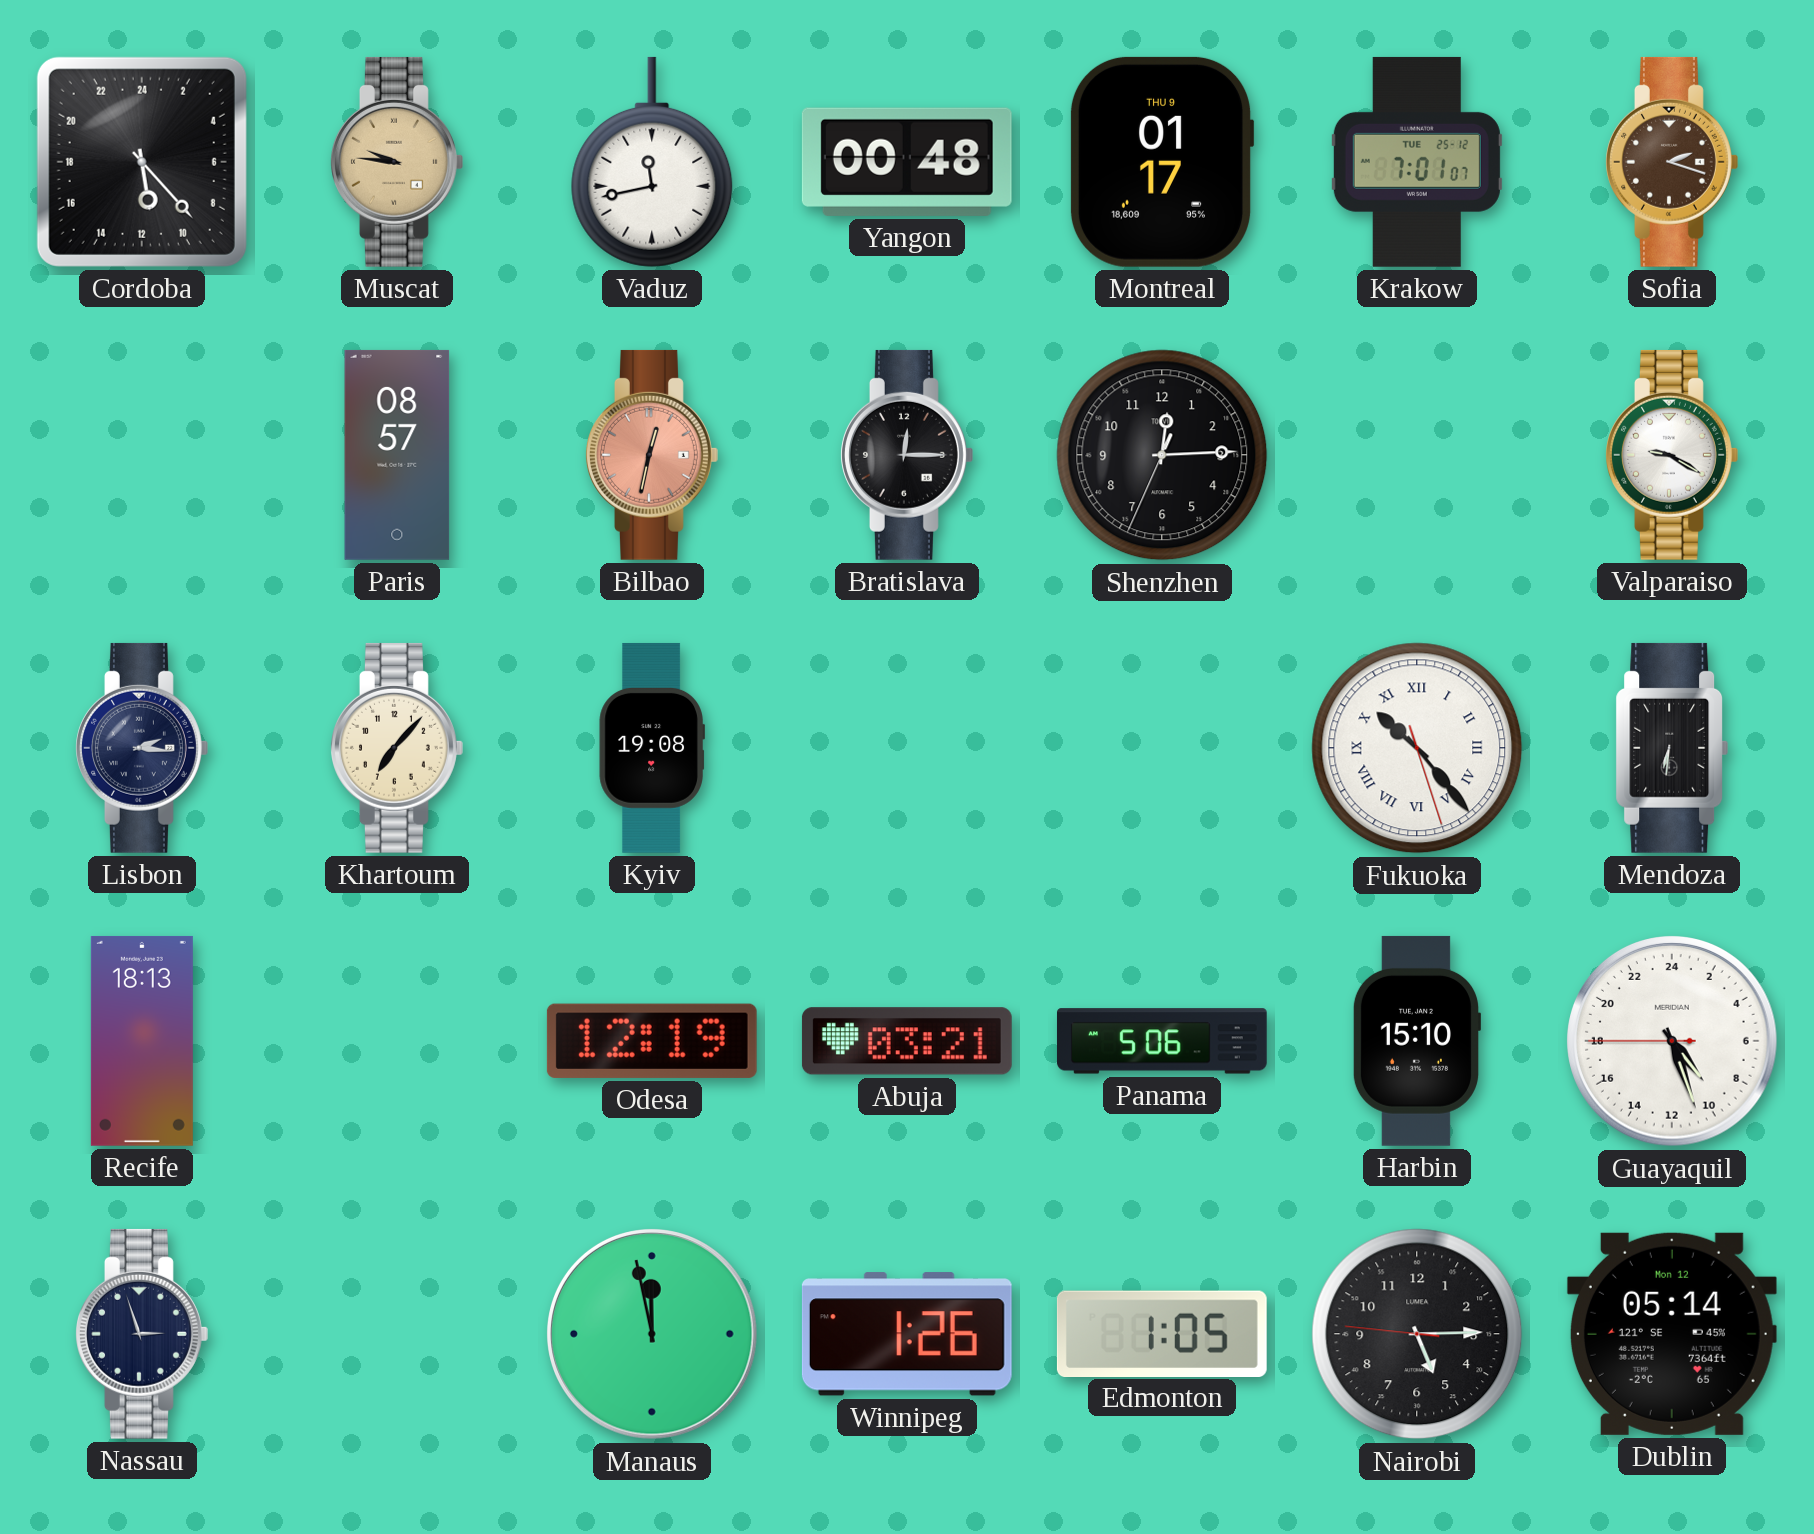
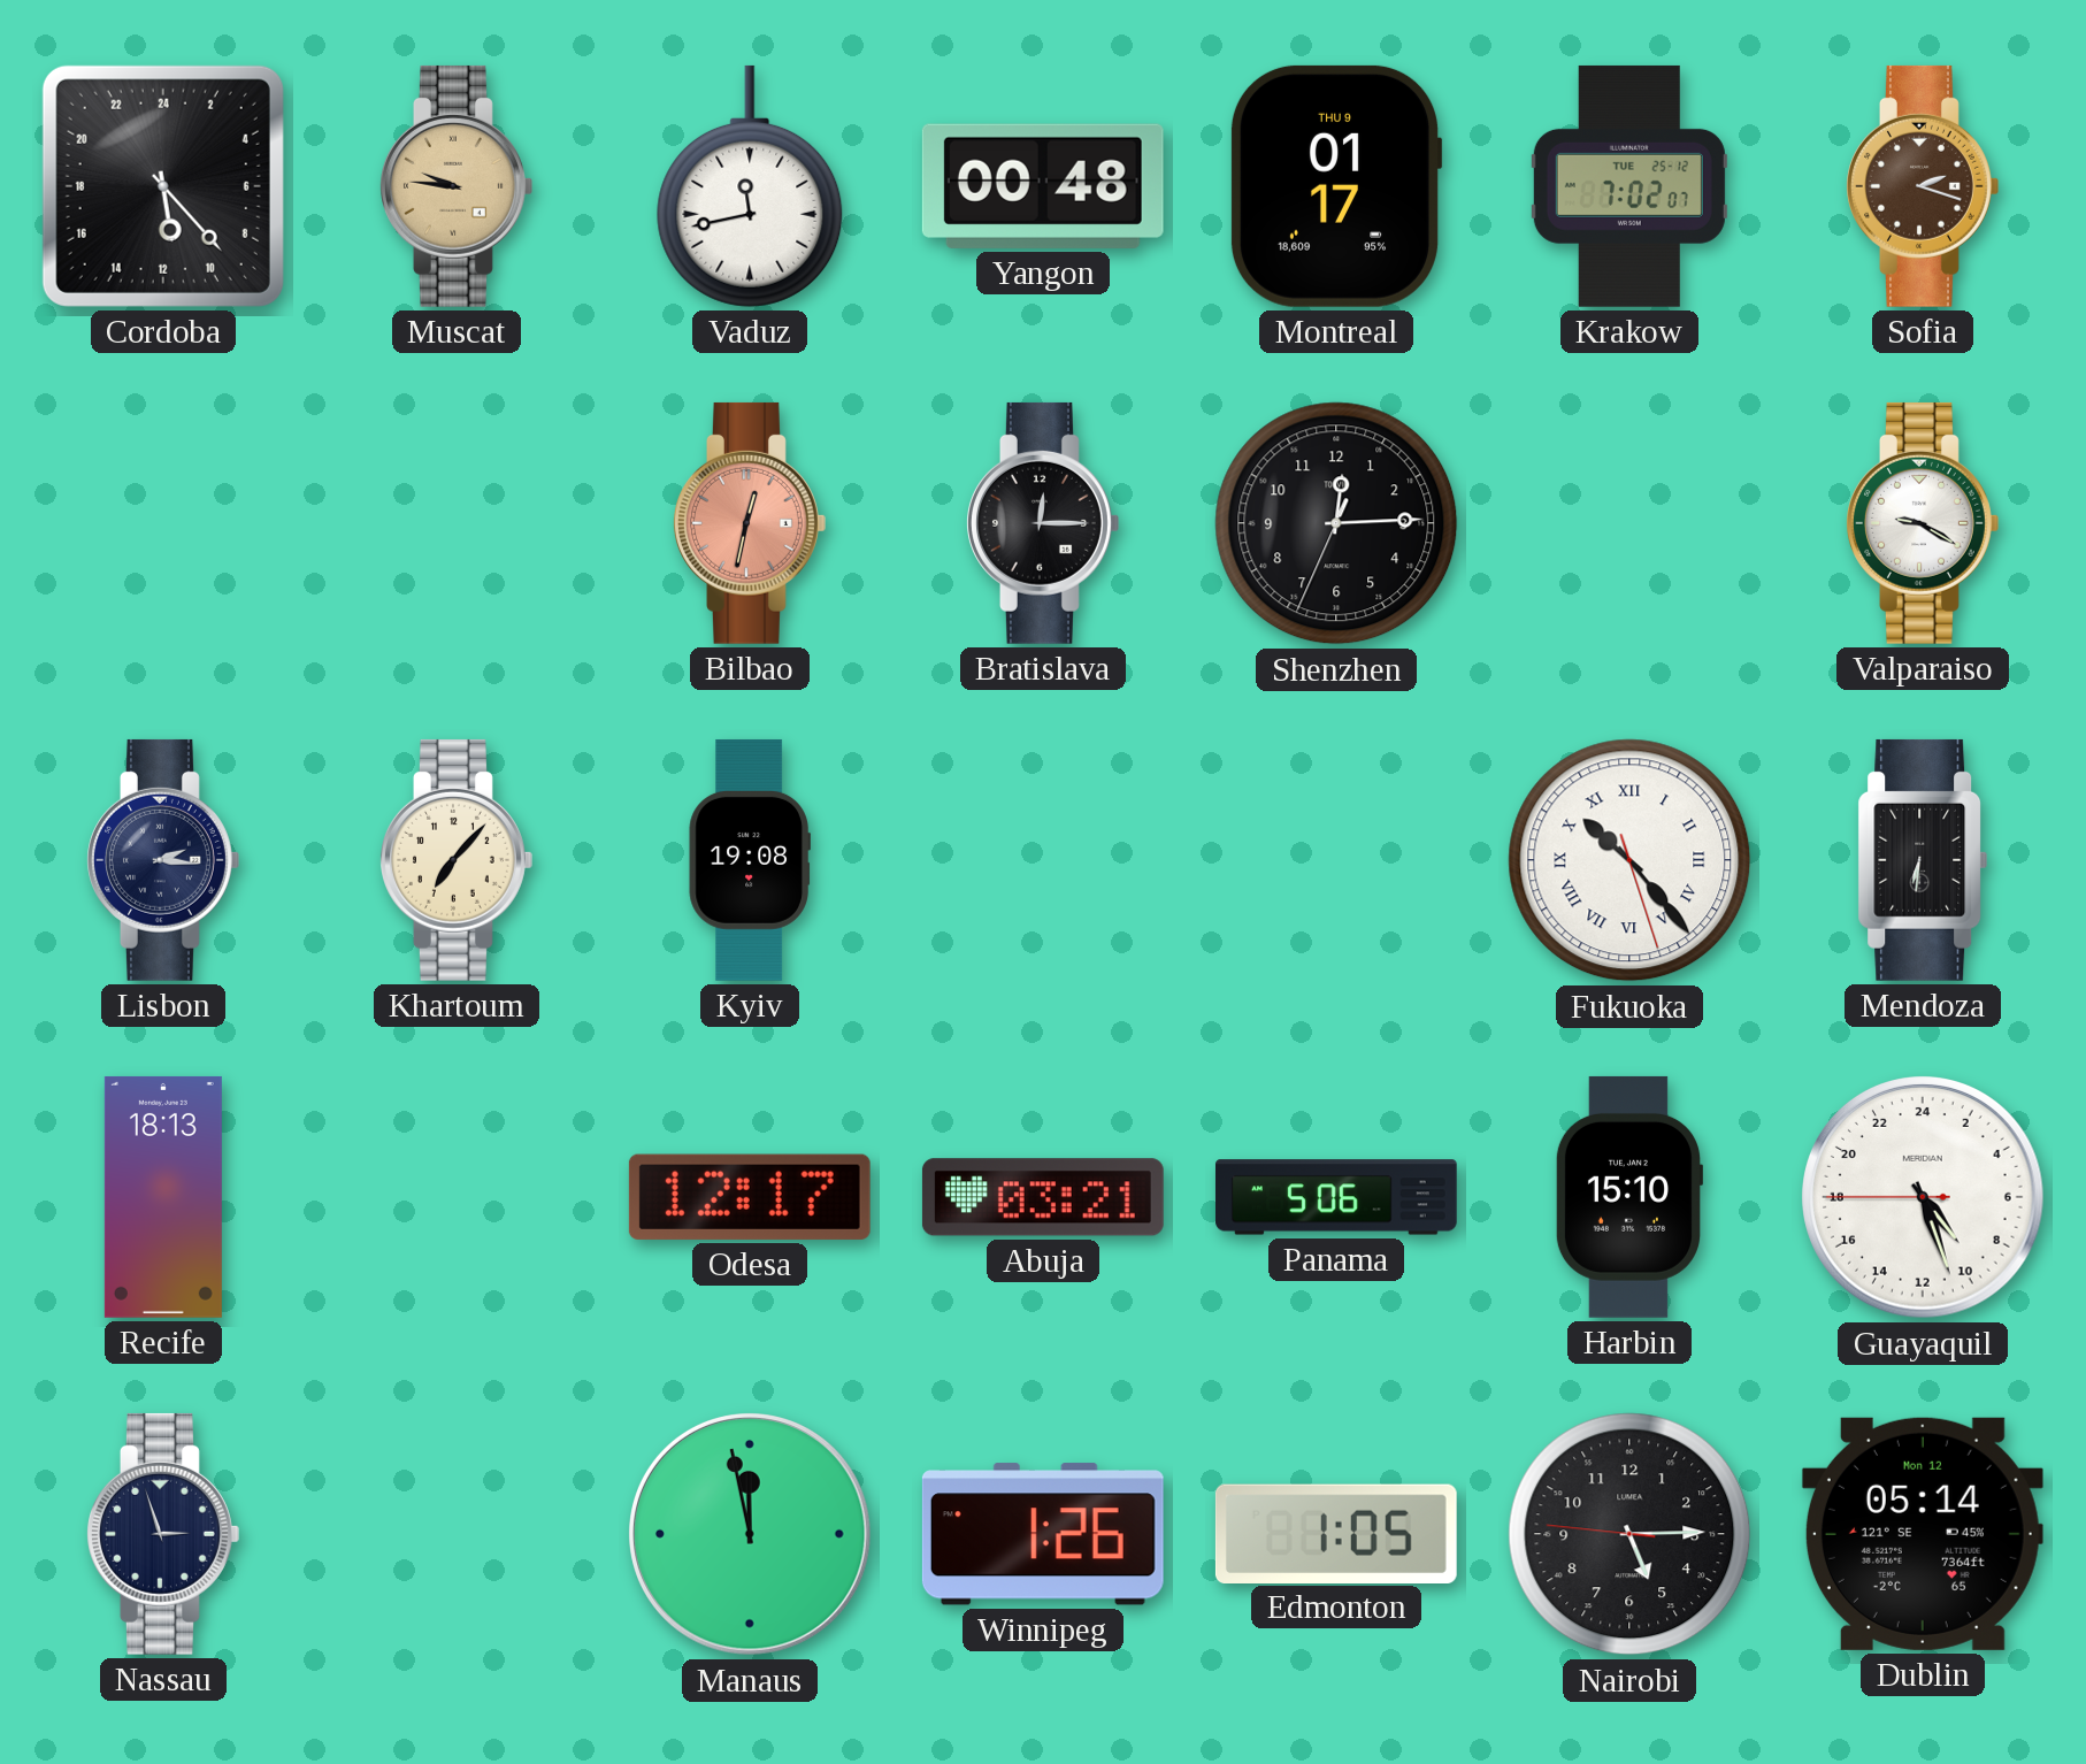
Krakow: 7:01 -> 7:02
Paris: 08:57 -> none
Odesa: 12:19 -> 12:17
